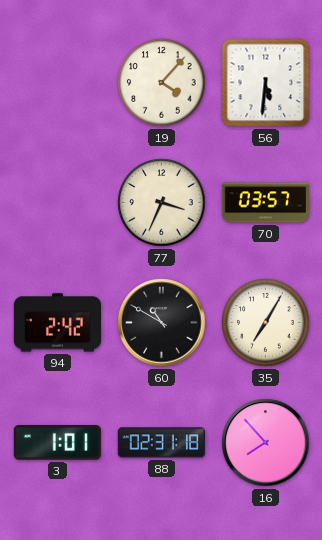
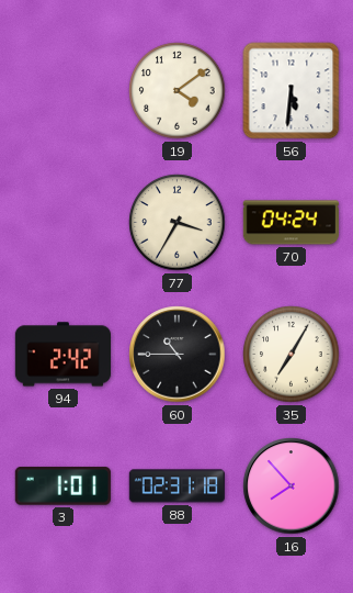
19: 4:07 -> 4:09
77: 3:34 -> 3:35
70: 03:57 -> 04:24
60: 10:50 -> 10:45
